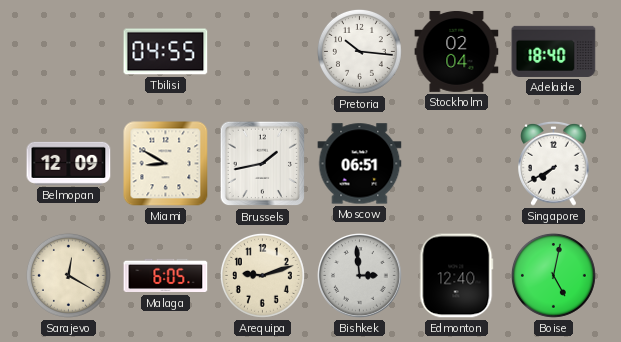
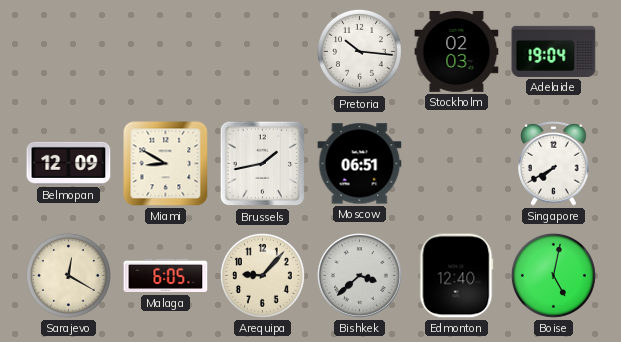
Tbilisi: 04:55 -> none
Stockholm: 02:04 -> 02:03
Adelaide: 18:40 -> 19:04
Arequipa: 9:12 -> 9:07
Bishkek: 2:59 -> 3:38
